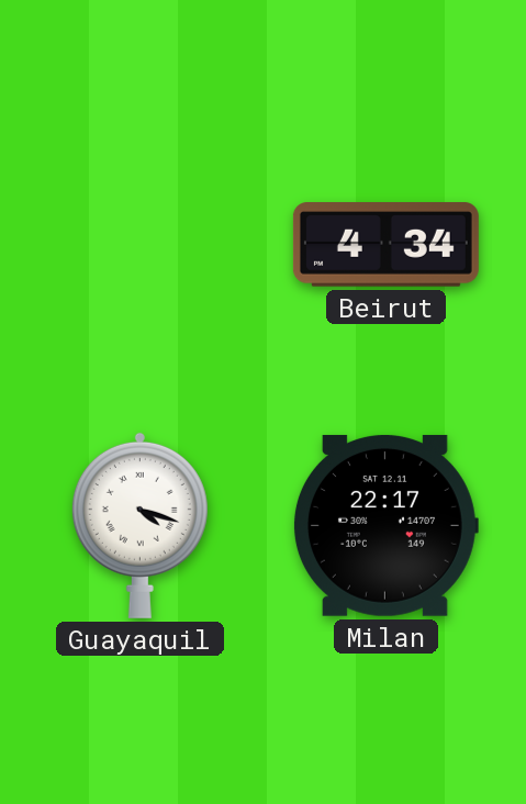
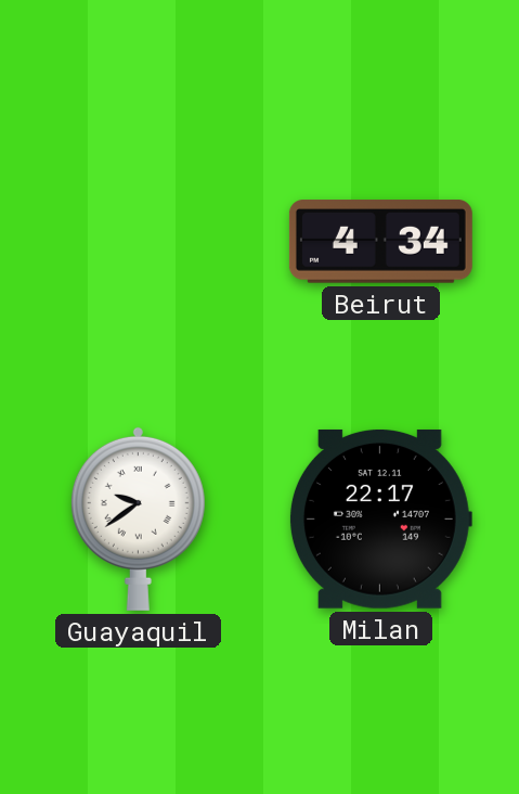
Guayaquil: 4:18 -> 9:39
